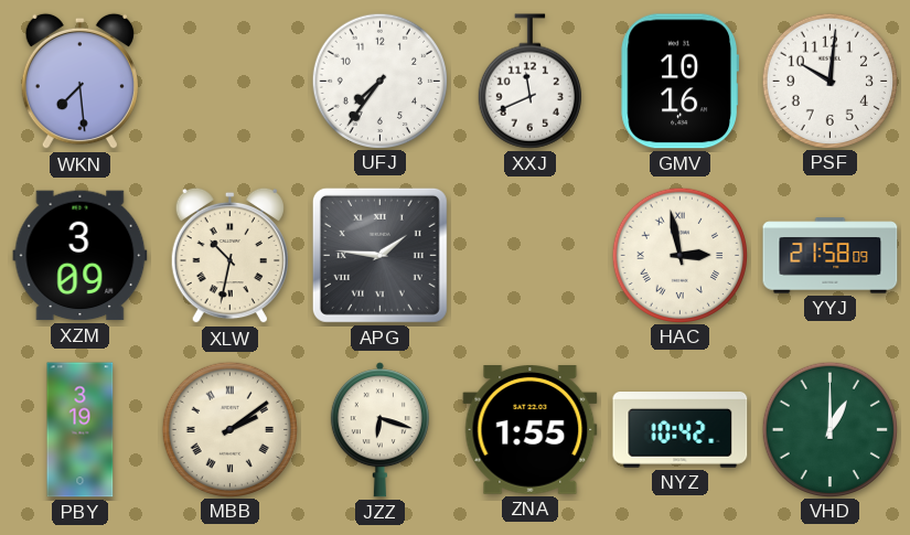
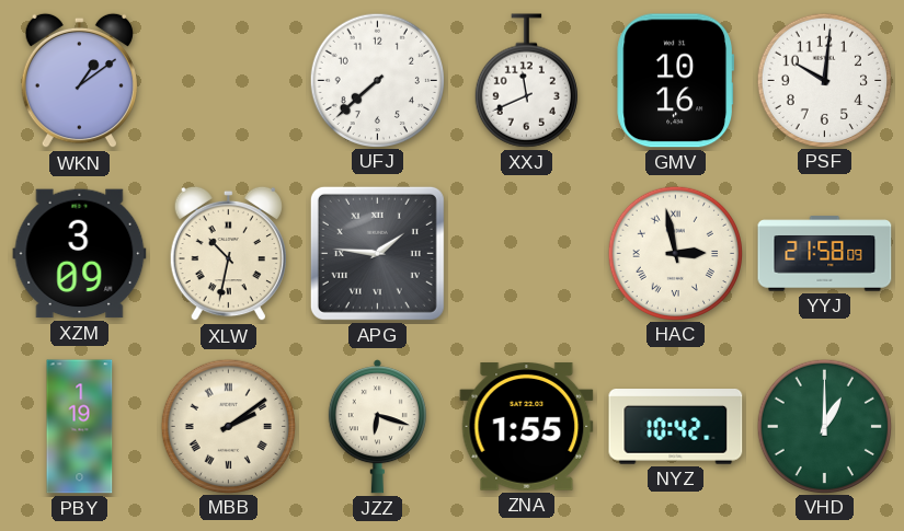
WKN: 7:29 -> 1:09
UFJ: 7:36 -> 7:38
PBY: 3:19 -> 1:19
